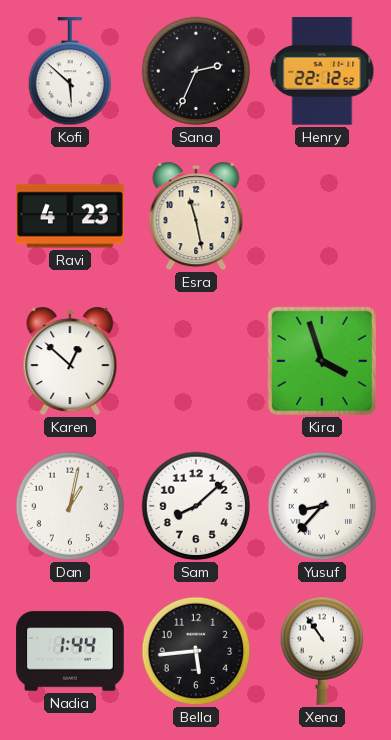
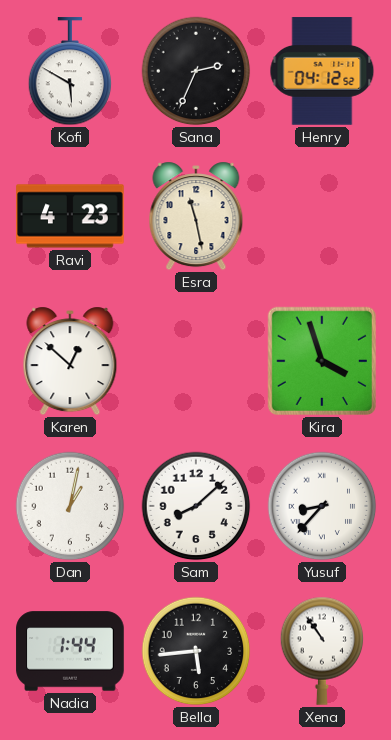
Kofi: 5:52 -> 5:50
Henry: 22:12 -> 04:12
